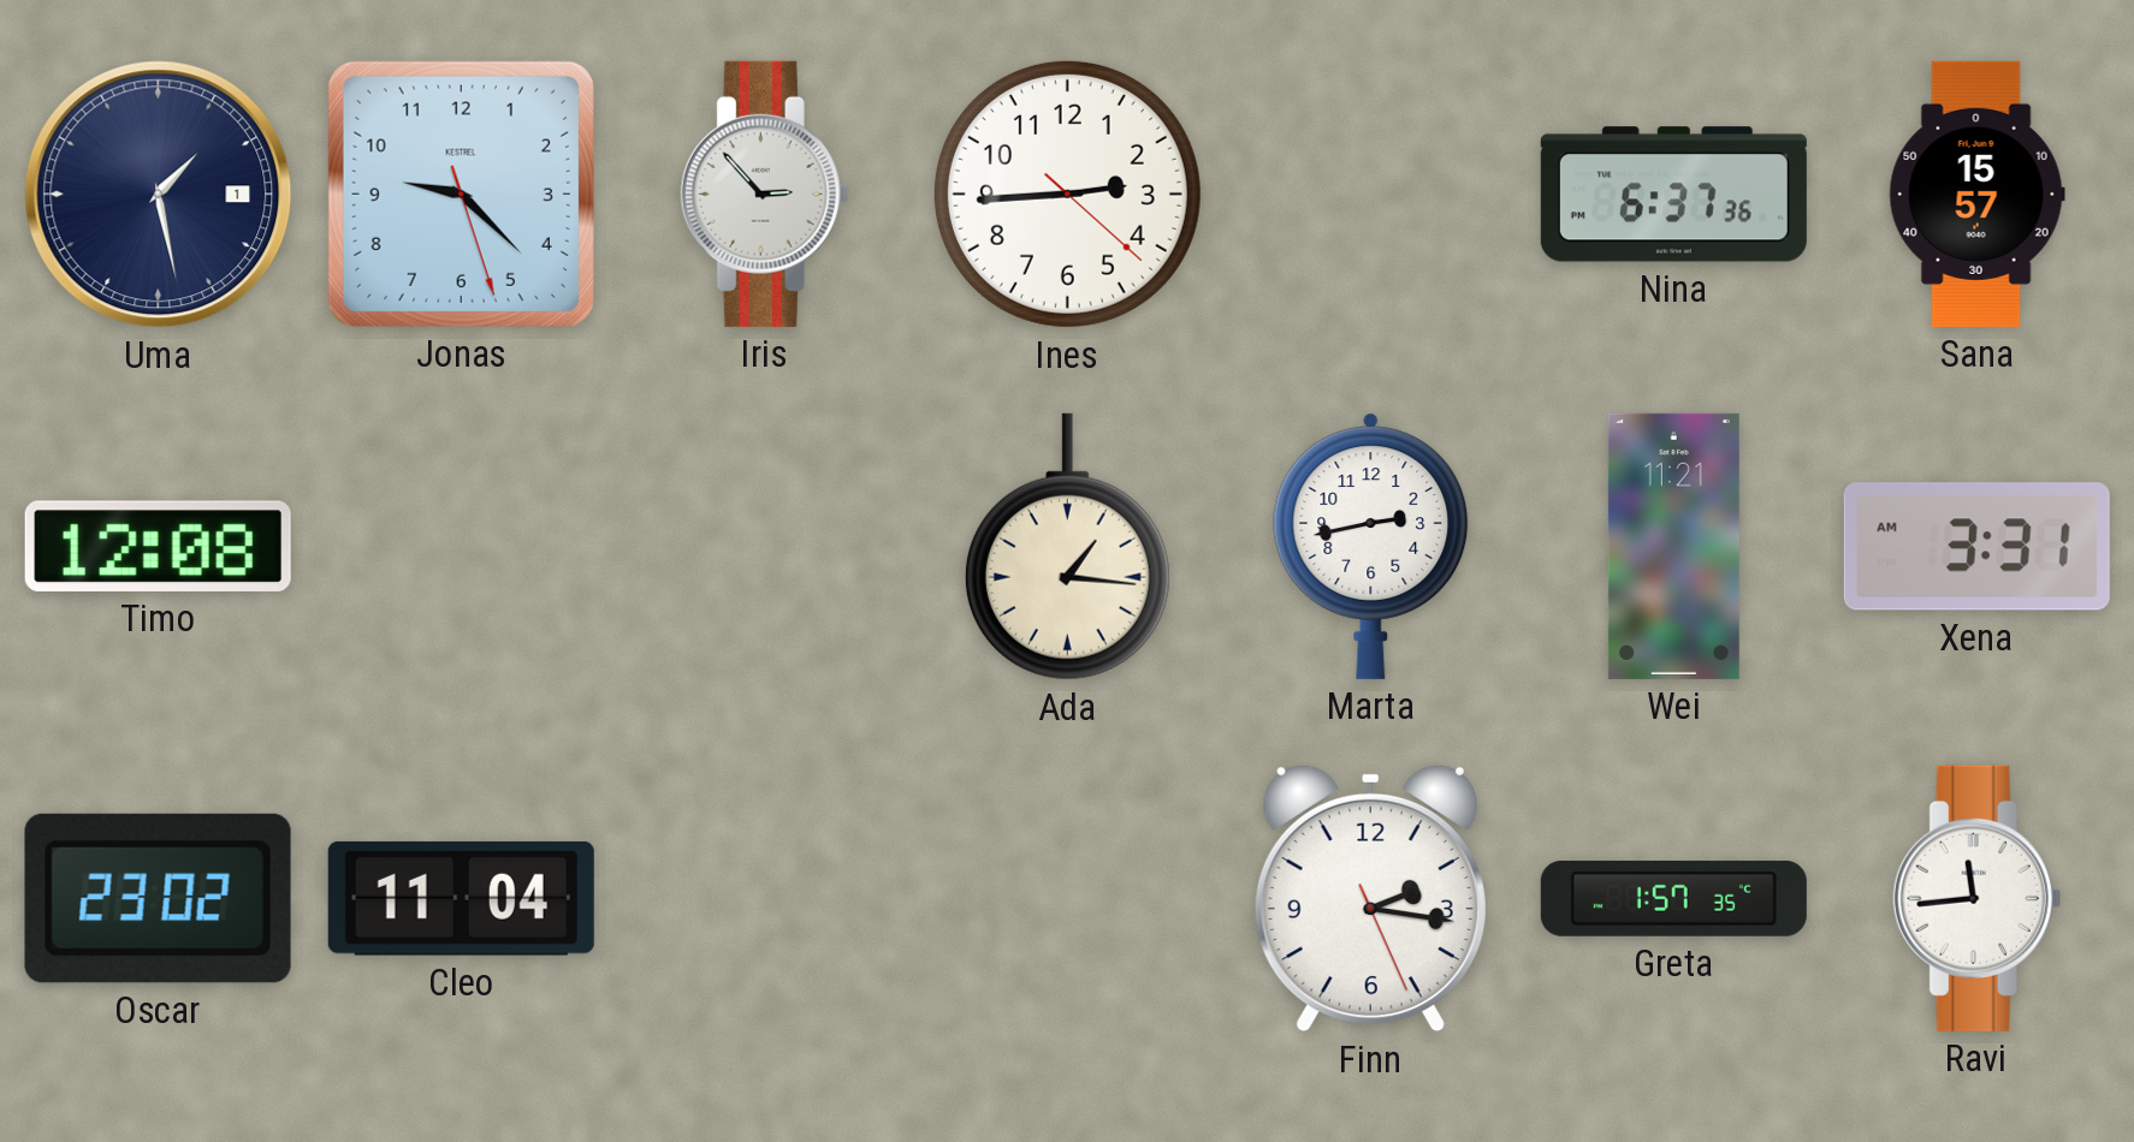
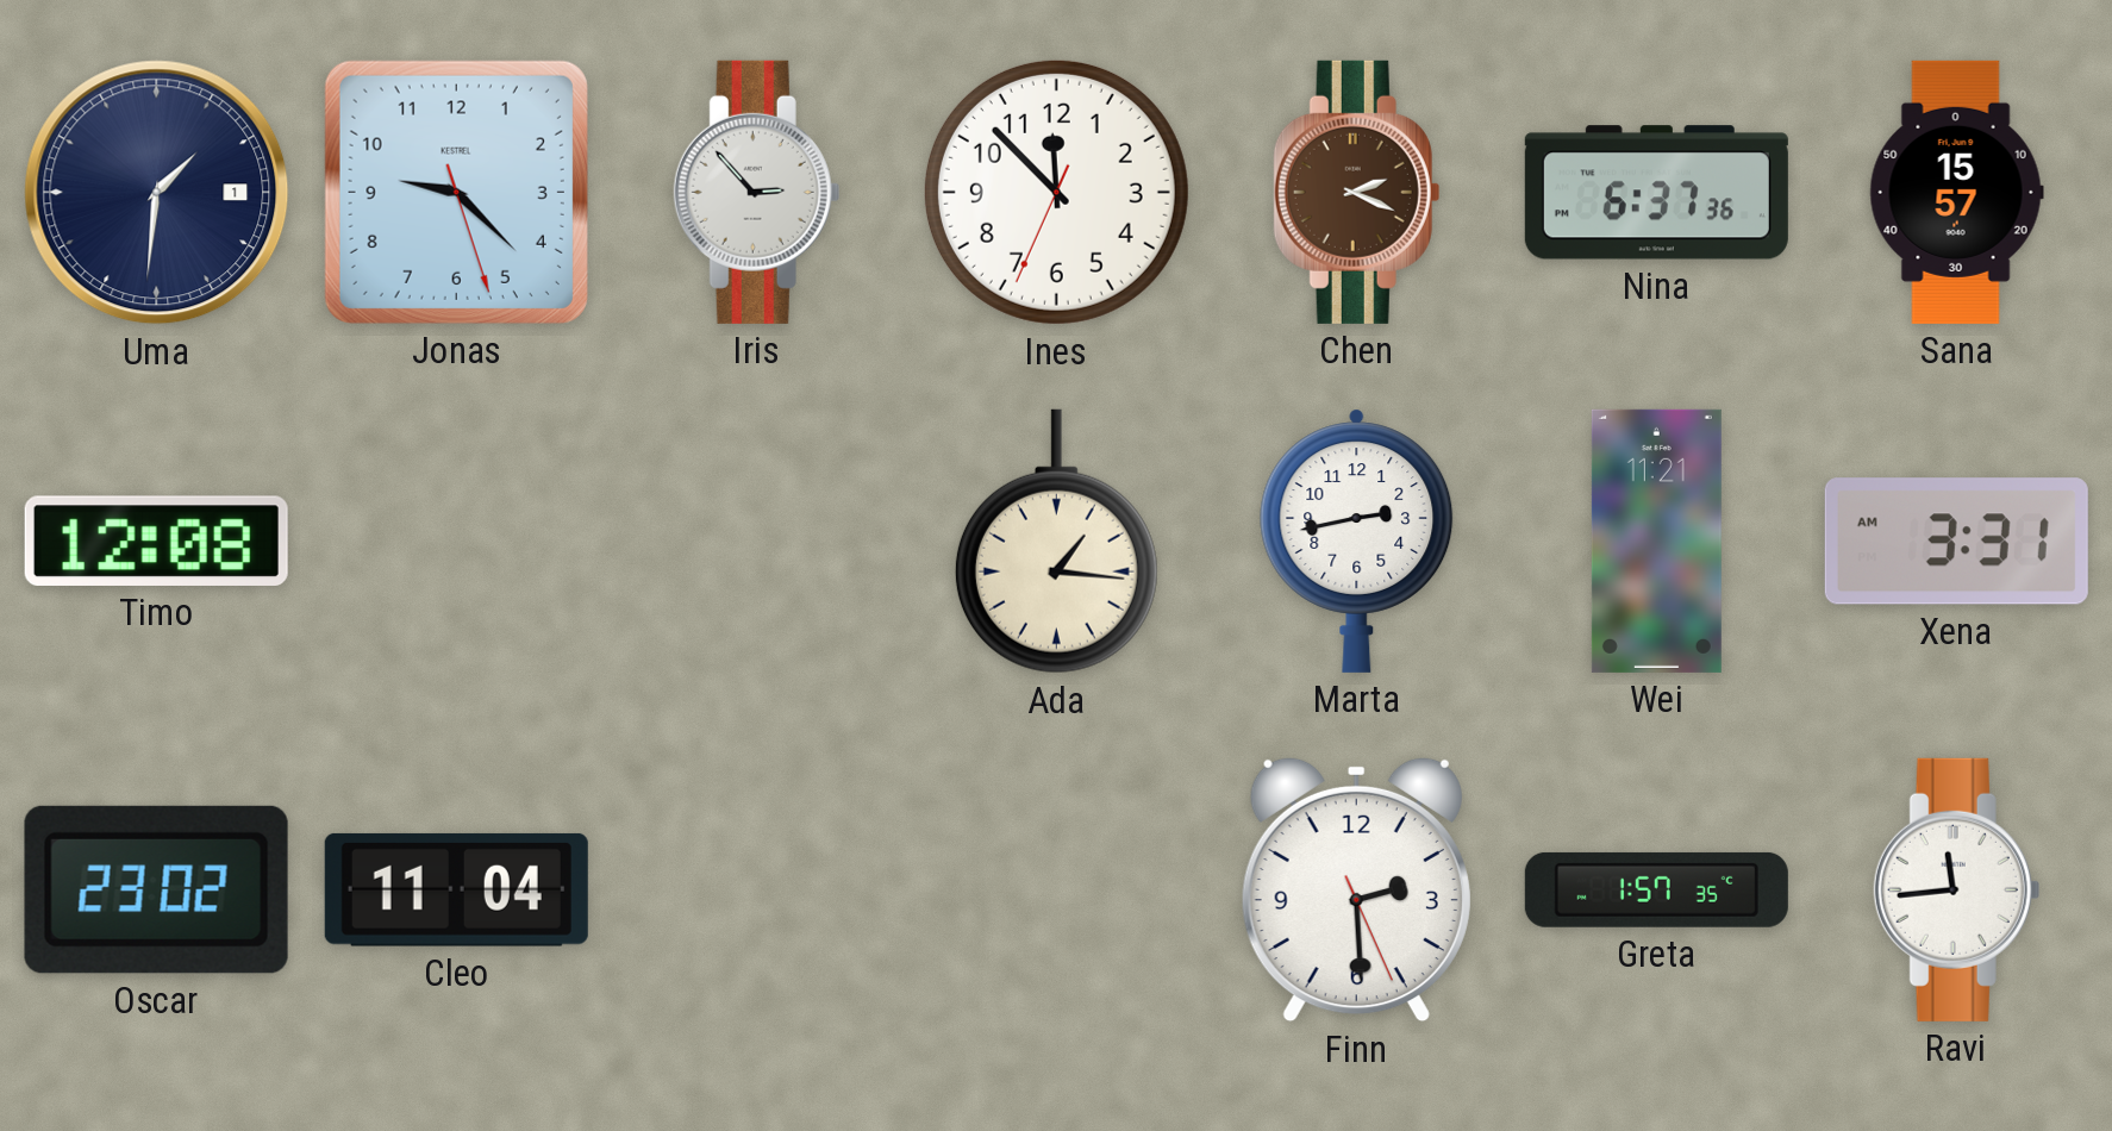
Uma: 1:28 -> 1:31
Ines: 2:44 -> 11:52
Chen: none -> 2:19
Finn: 2:16 -> 2:29
